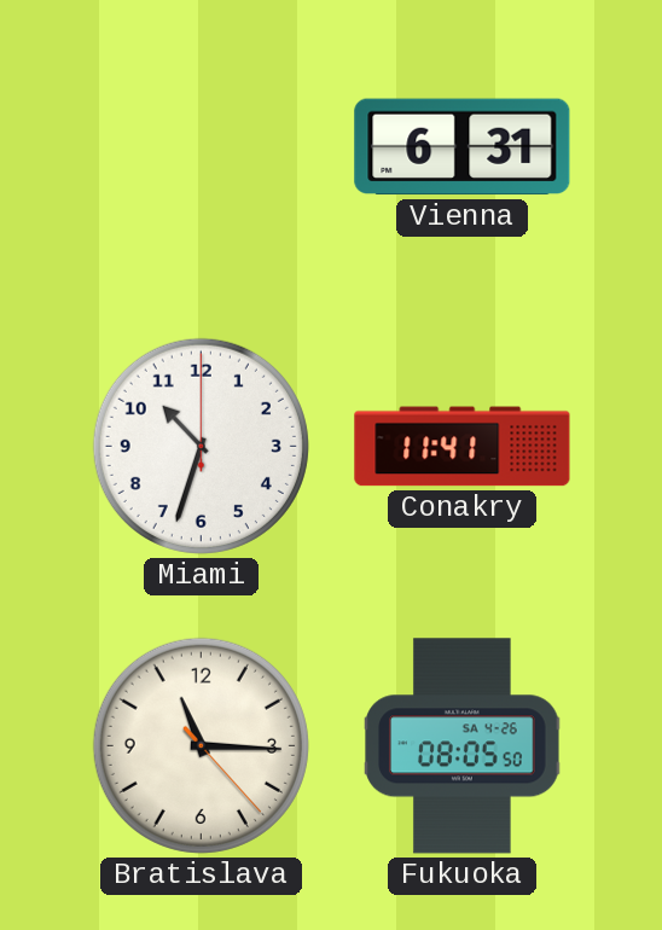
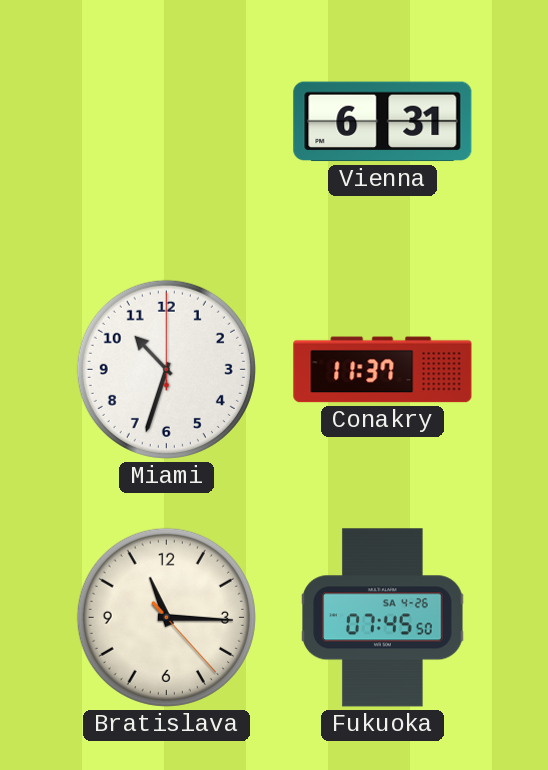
Conakry: 11:41 -> 11:37
Fukuoka: 08:05 -> 07:45
